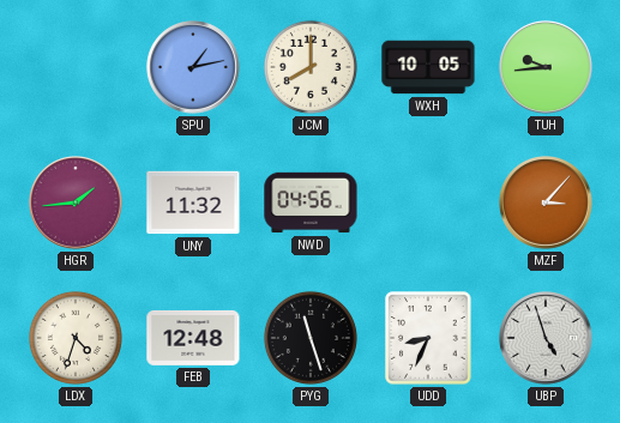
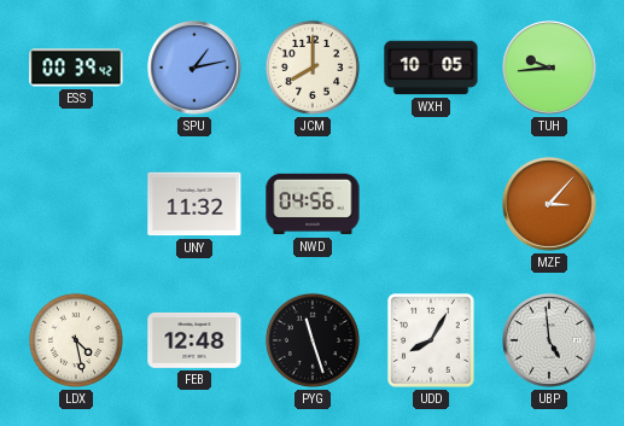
ESS: none -> 00:39
HGR: 1:44 -> none
LDX: 4:33 -> 4:28
UDD: 8:34 -> 8:05
UBP: 4:57 -> 4:59
